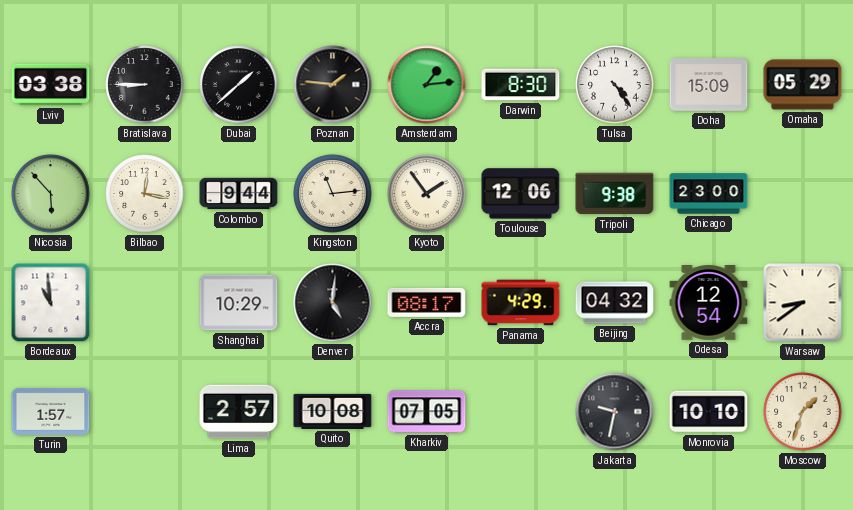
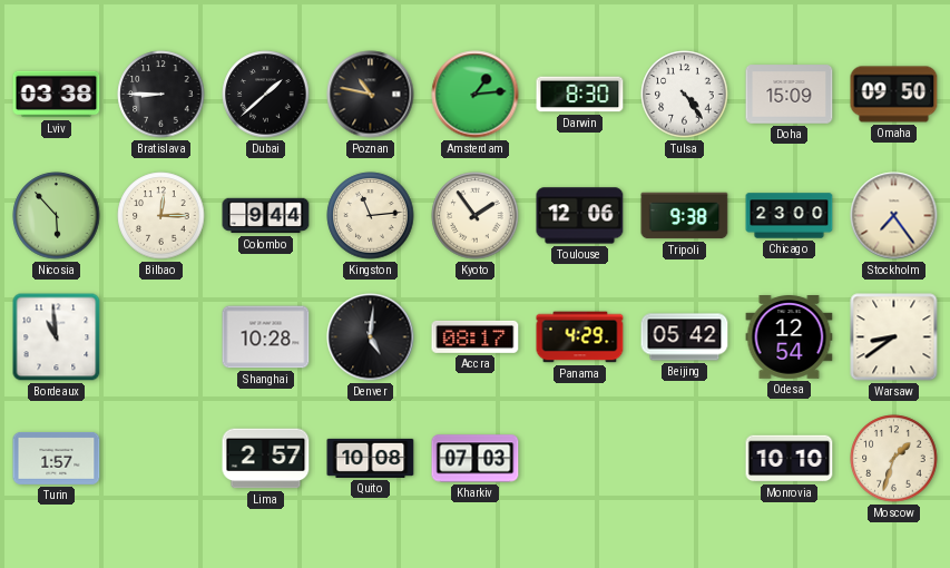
Poznan: 1:46 -> 10:47
Omaha: 05:29 -> 09:50
Bilbao: 12:17 -> 12:15
Stockholm: none -> 7:24
Shanghai: 10:29 -> 10:28
Beijing: 04:32 -> 05:42
Kharkiv: 07:05 -> 07:03
Jakarta: 9:32 -> none
